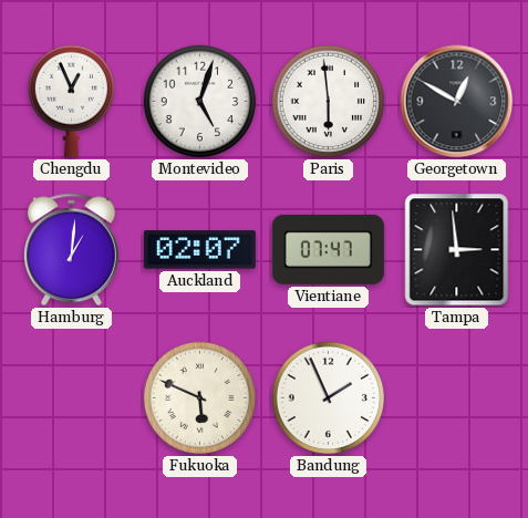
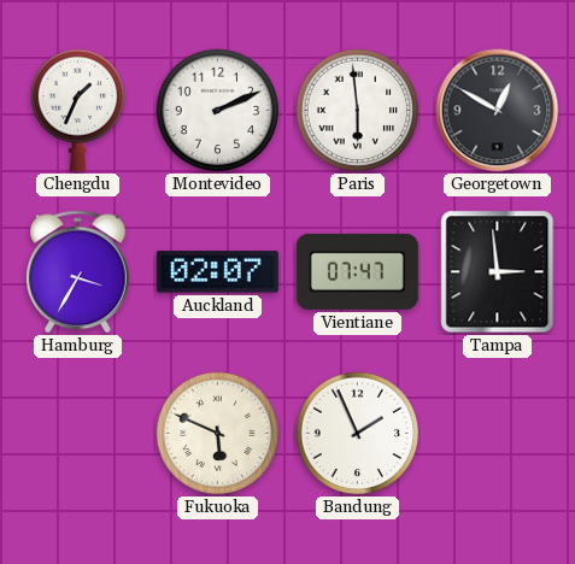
Chengdu: 12:56 -> 1:34
Montevideo: 5:03 -> 2:11
Hamburg: 1:01 -> 3:35
